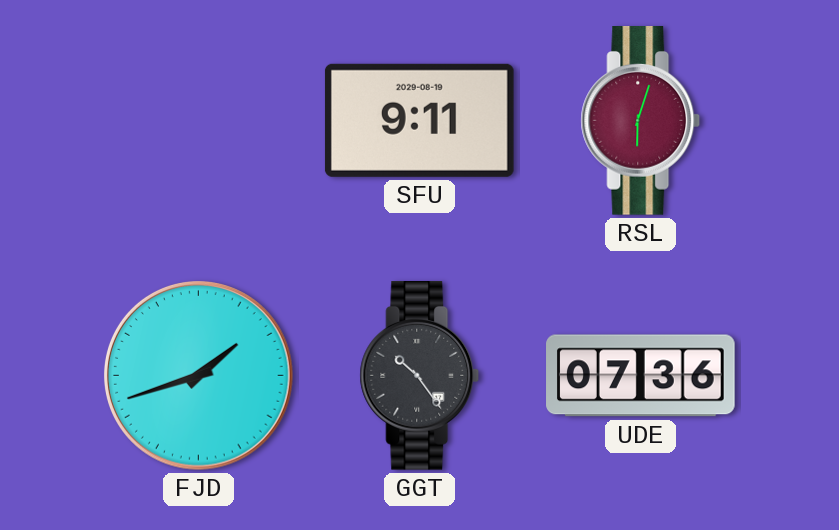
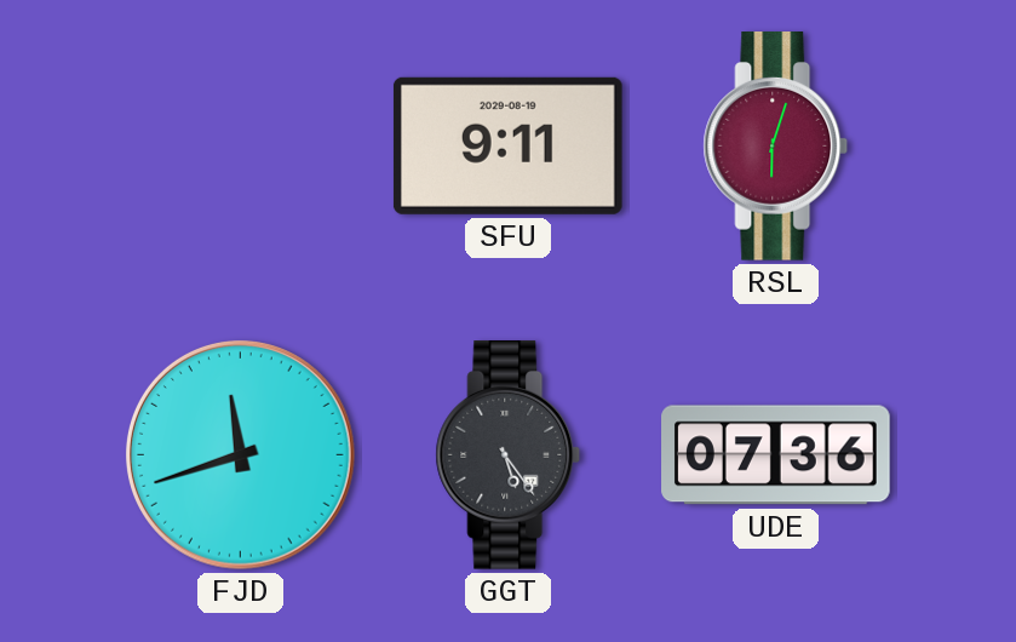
FJD: 1:42 -> 11:42
GGT: 10:24 -> 5:24
